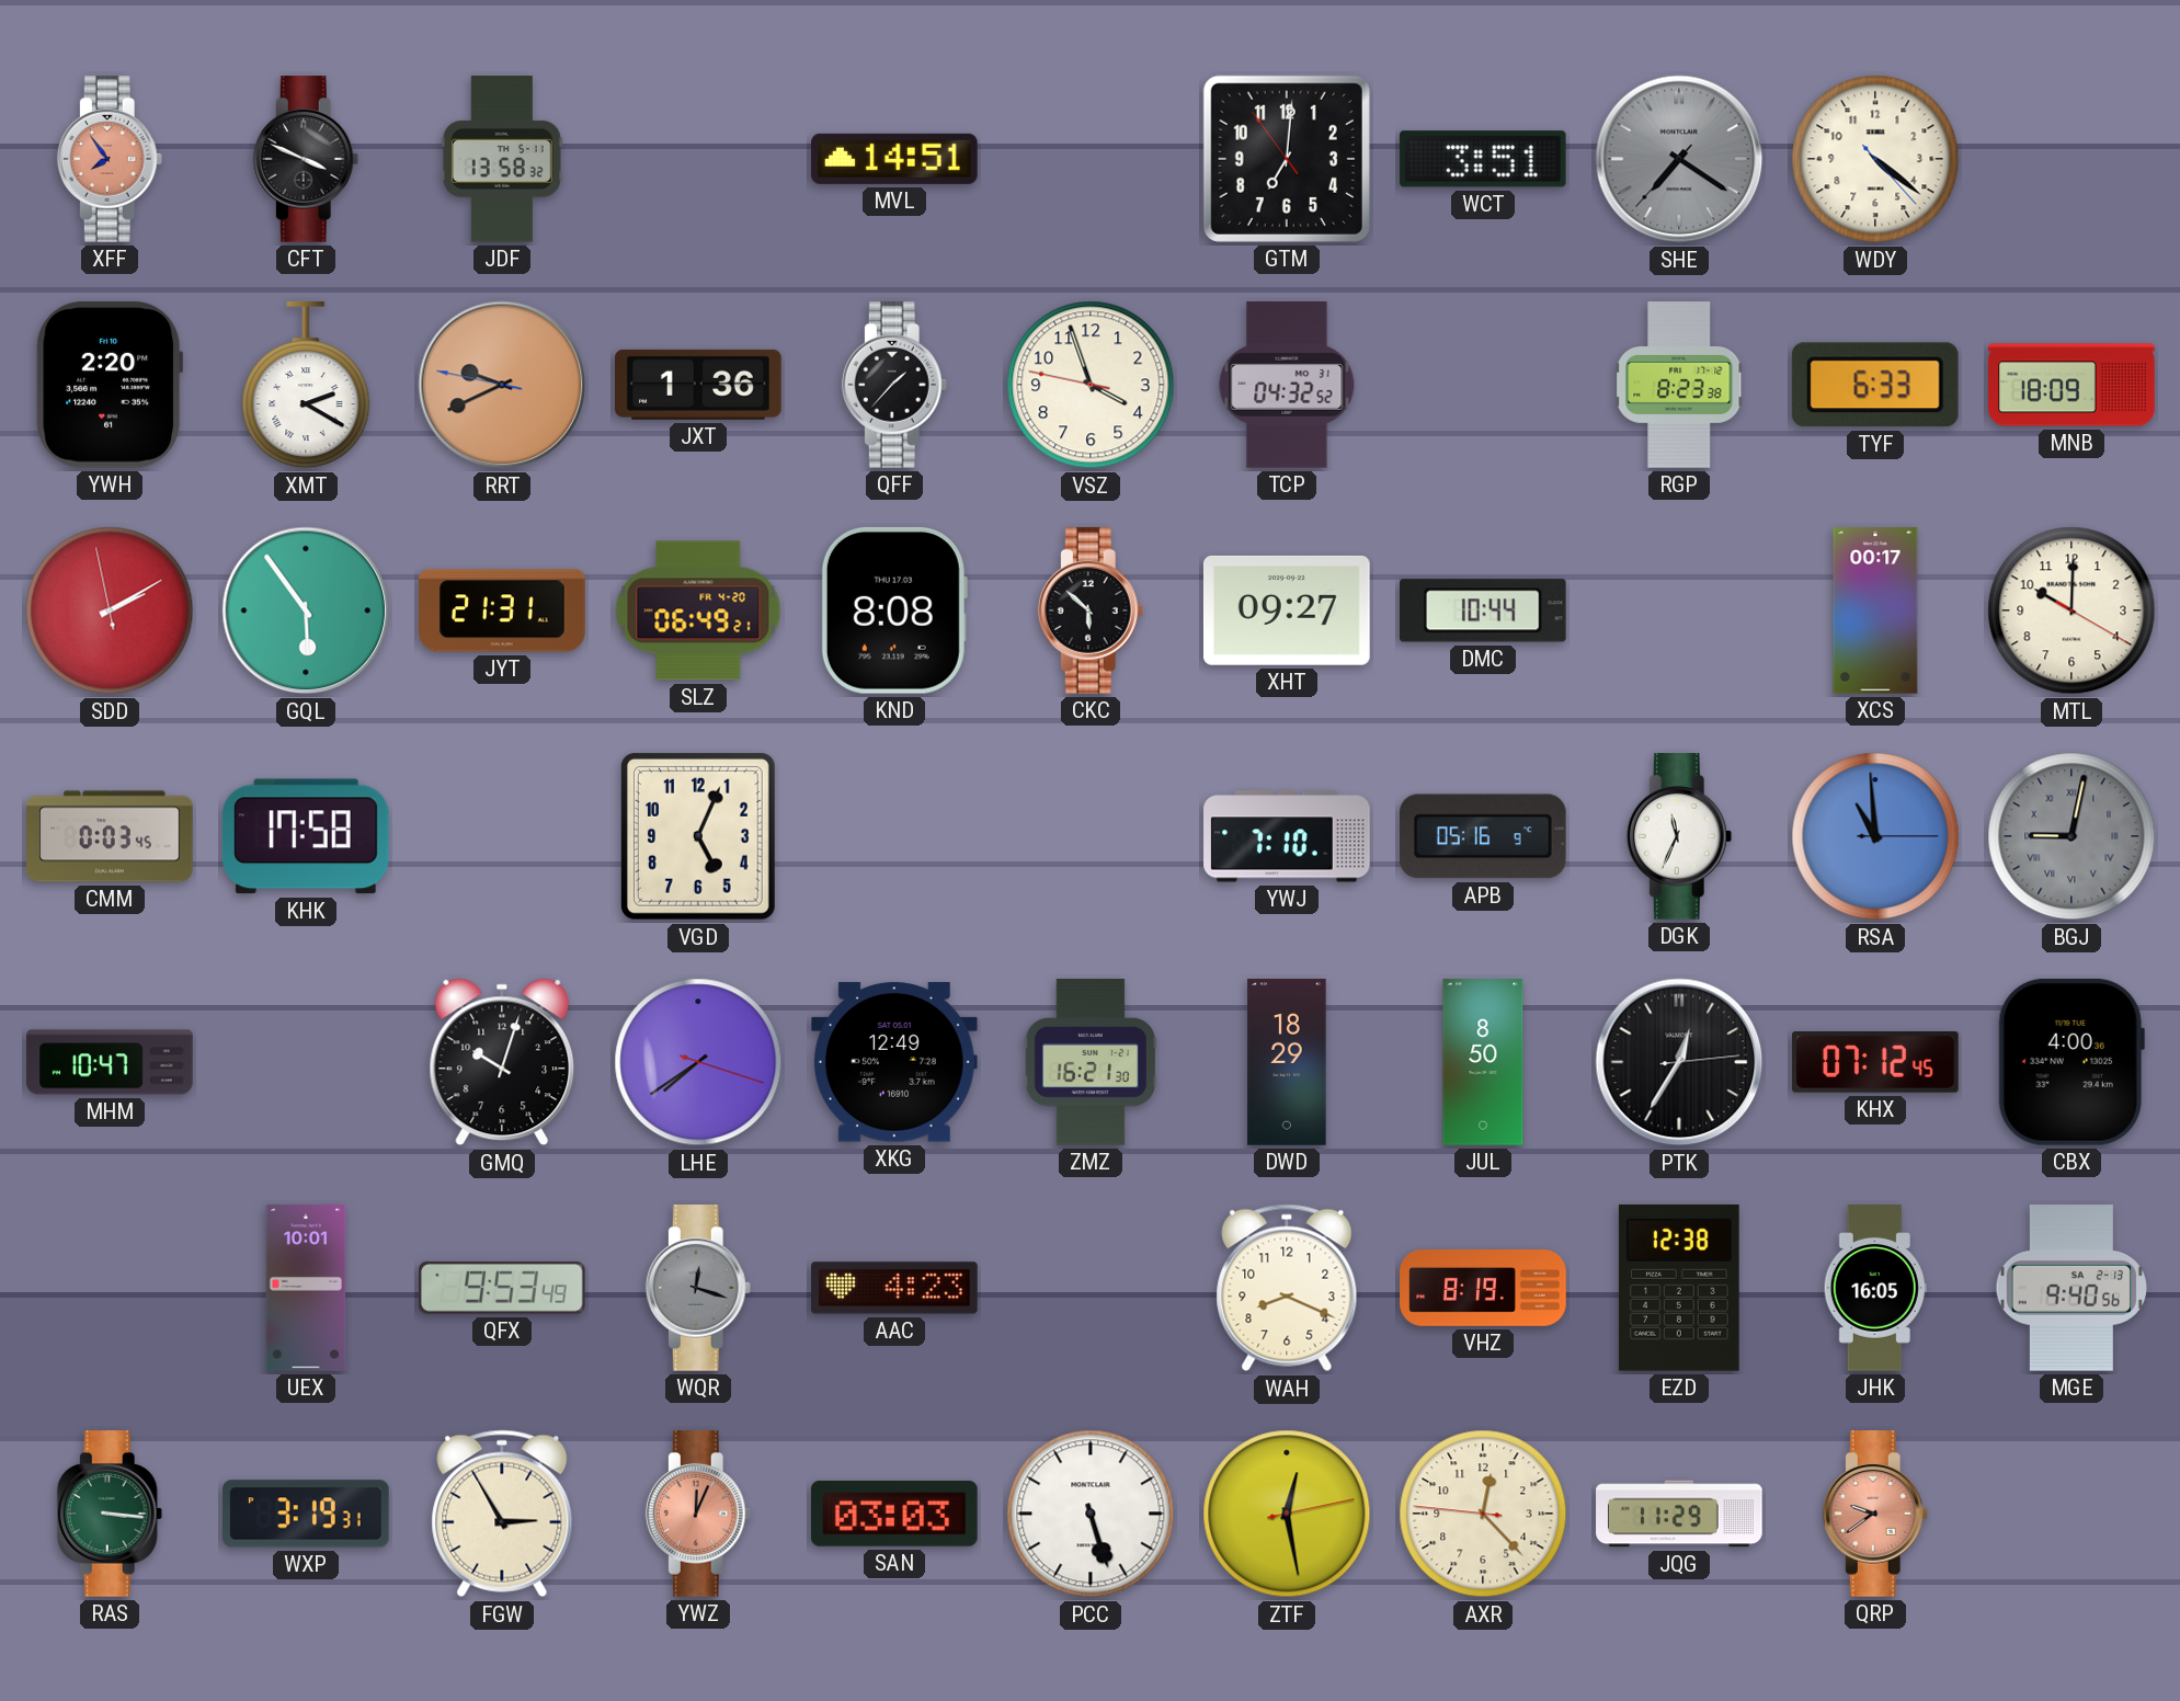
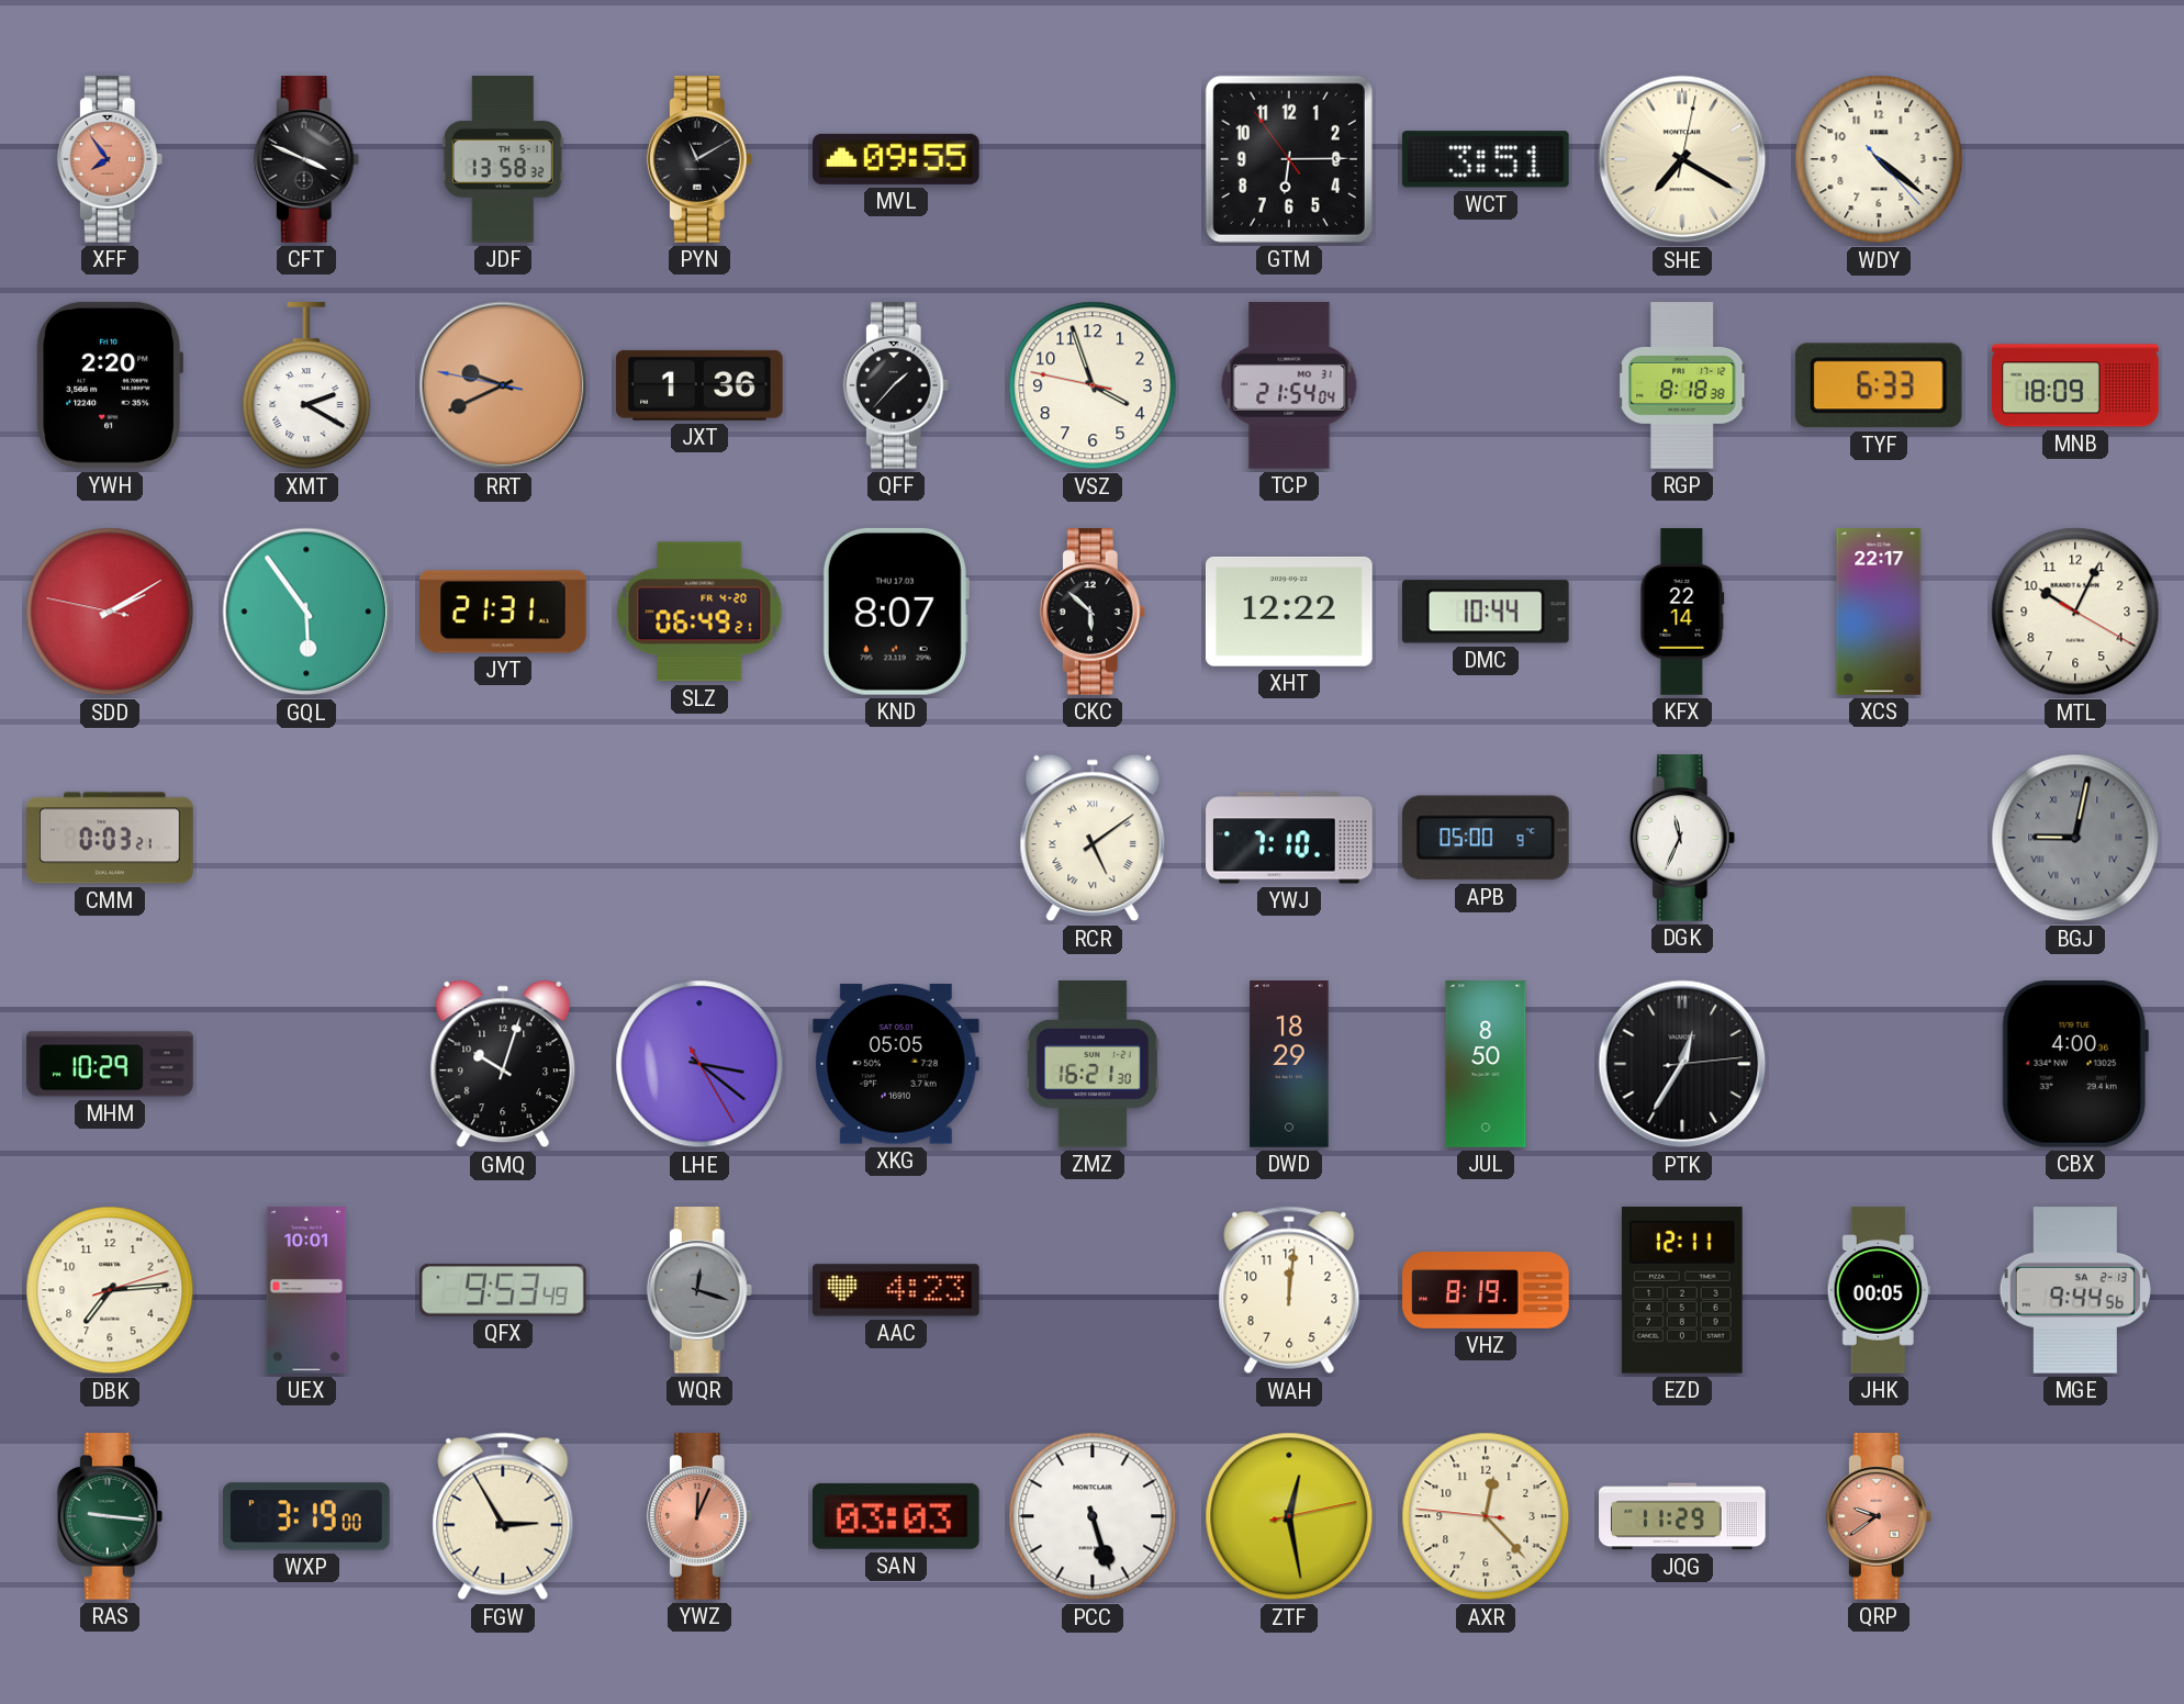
PYN: none -> 11:10
MVL: 14:51 -> 09:55
GTM: 7:00 -> 6:14
SHE: 7:20:37 -> 7:20:02
SHE dial: grey -> cream
TCP: 04:32 -> 21:54
RGP: 8:23 -> 8:18
SDD: 2:09:58 -> 2:09:47
KND: 8:08 -> 8:07
XHT: 09:27 -> 12:22
KFX: none -> 22:14
XCS: 00:17 -> 22:17
MTL: 10:00 -> 10:04
CMM: 0:03:45 -> 0:03:21
KHK: 17:58 -> none
VGD: 5:04 -> none
RCR: none -> 5:09
APB: 05:16 -> 05:00
RSA: 10:59 -> none
MHM: 10:47 -> 10:29
LHE: 7:39 -> 3:21
XKG: 12:49 -> 05:05
KHX: 07:12 -> none
DBK: none -> 7:14
WAH: 8:19 -> 12:01
EZD: 12:38 -> 12:11
JHK: 16:05 -> 00:05
MGE: 9:40 -> 9:44
RAS: 3:16 -> 9:16
WXP: 3:19:31 -> 3:19:00
